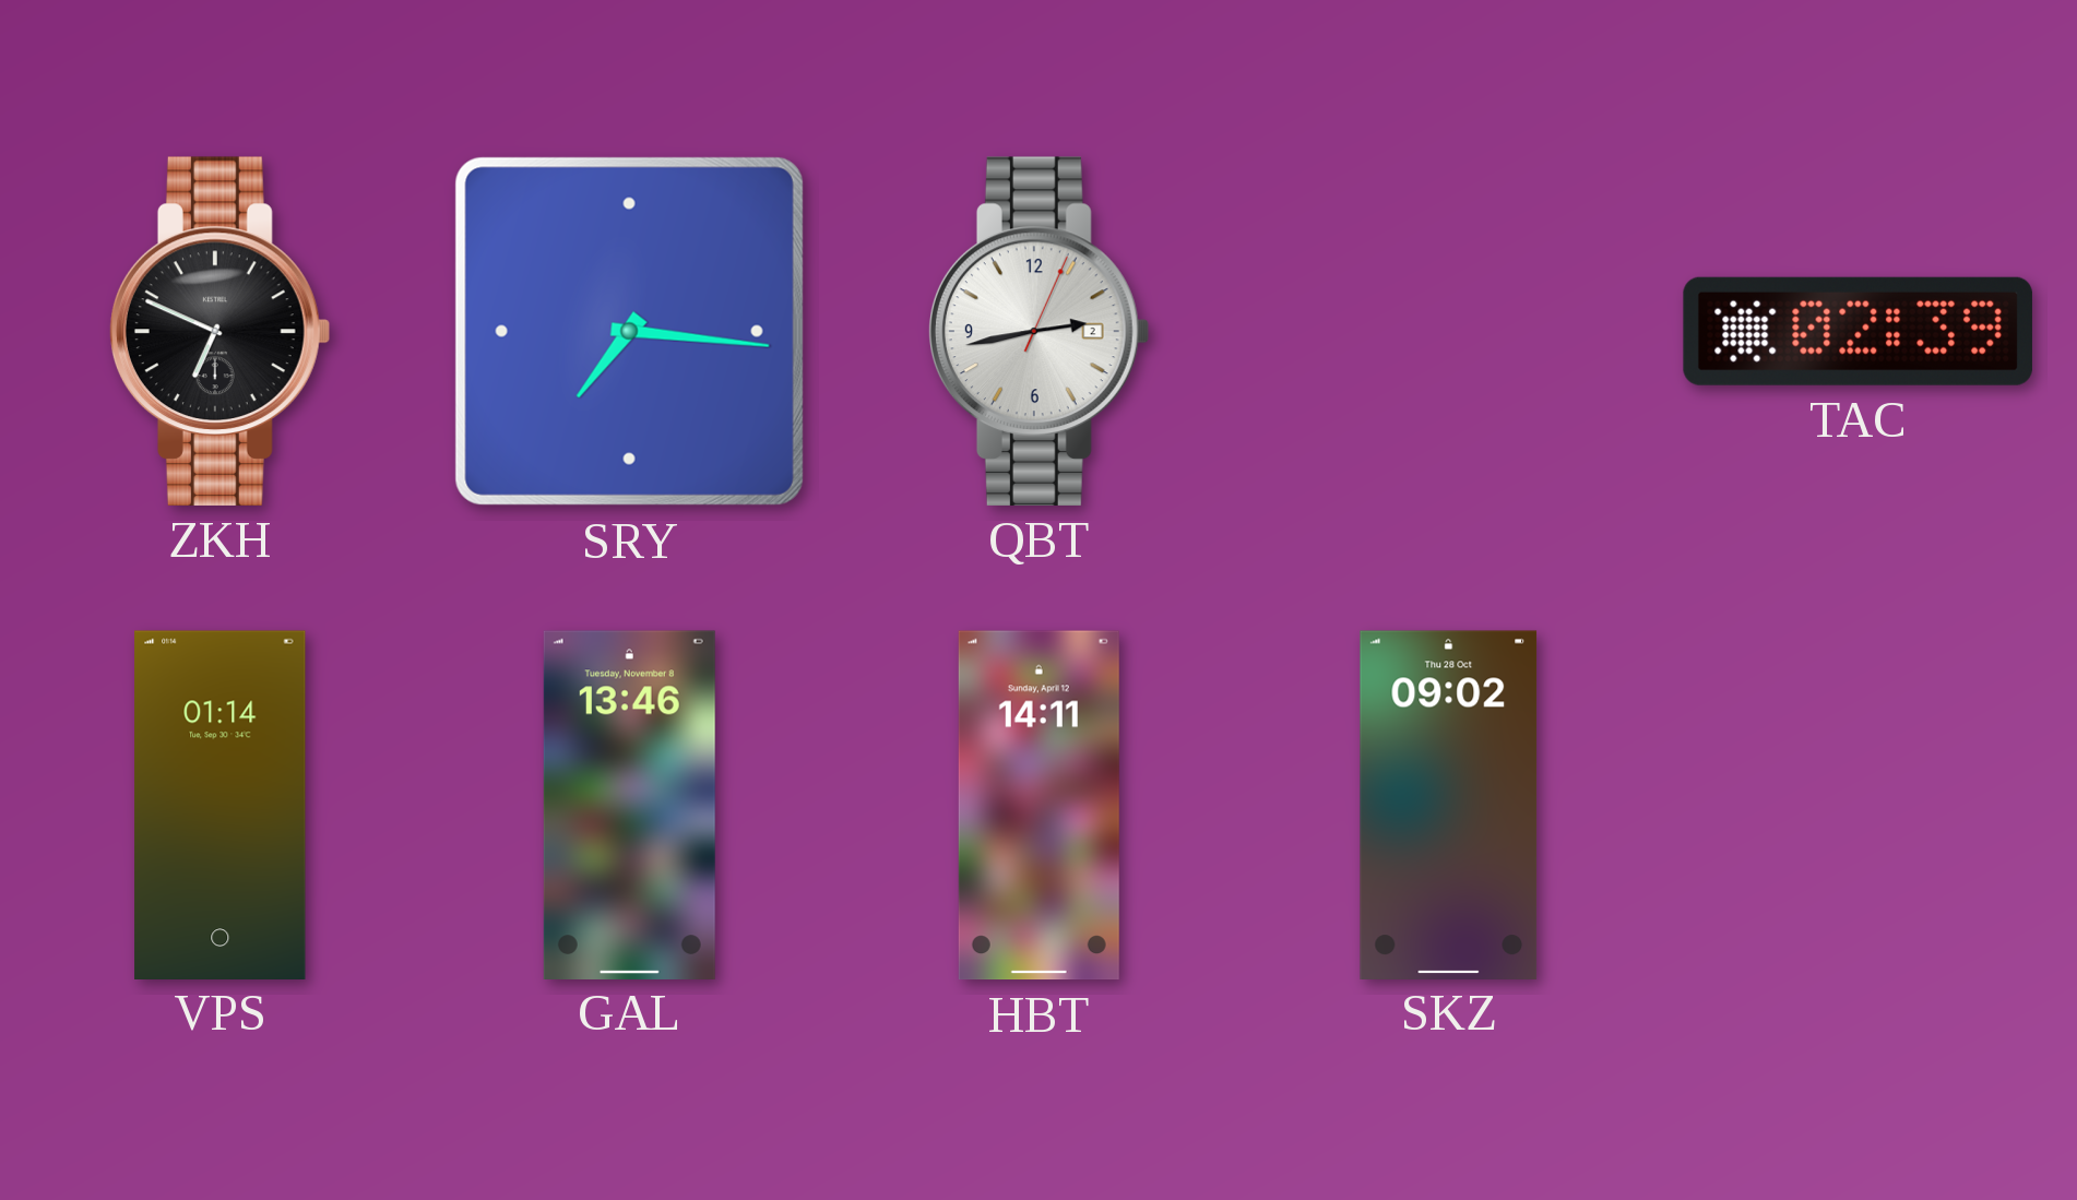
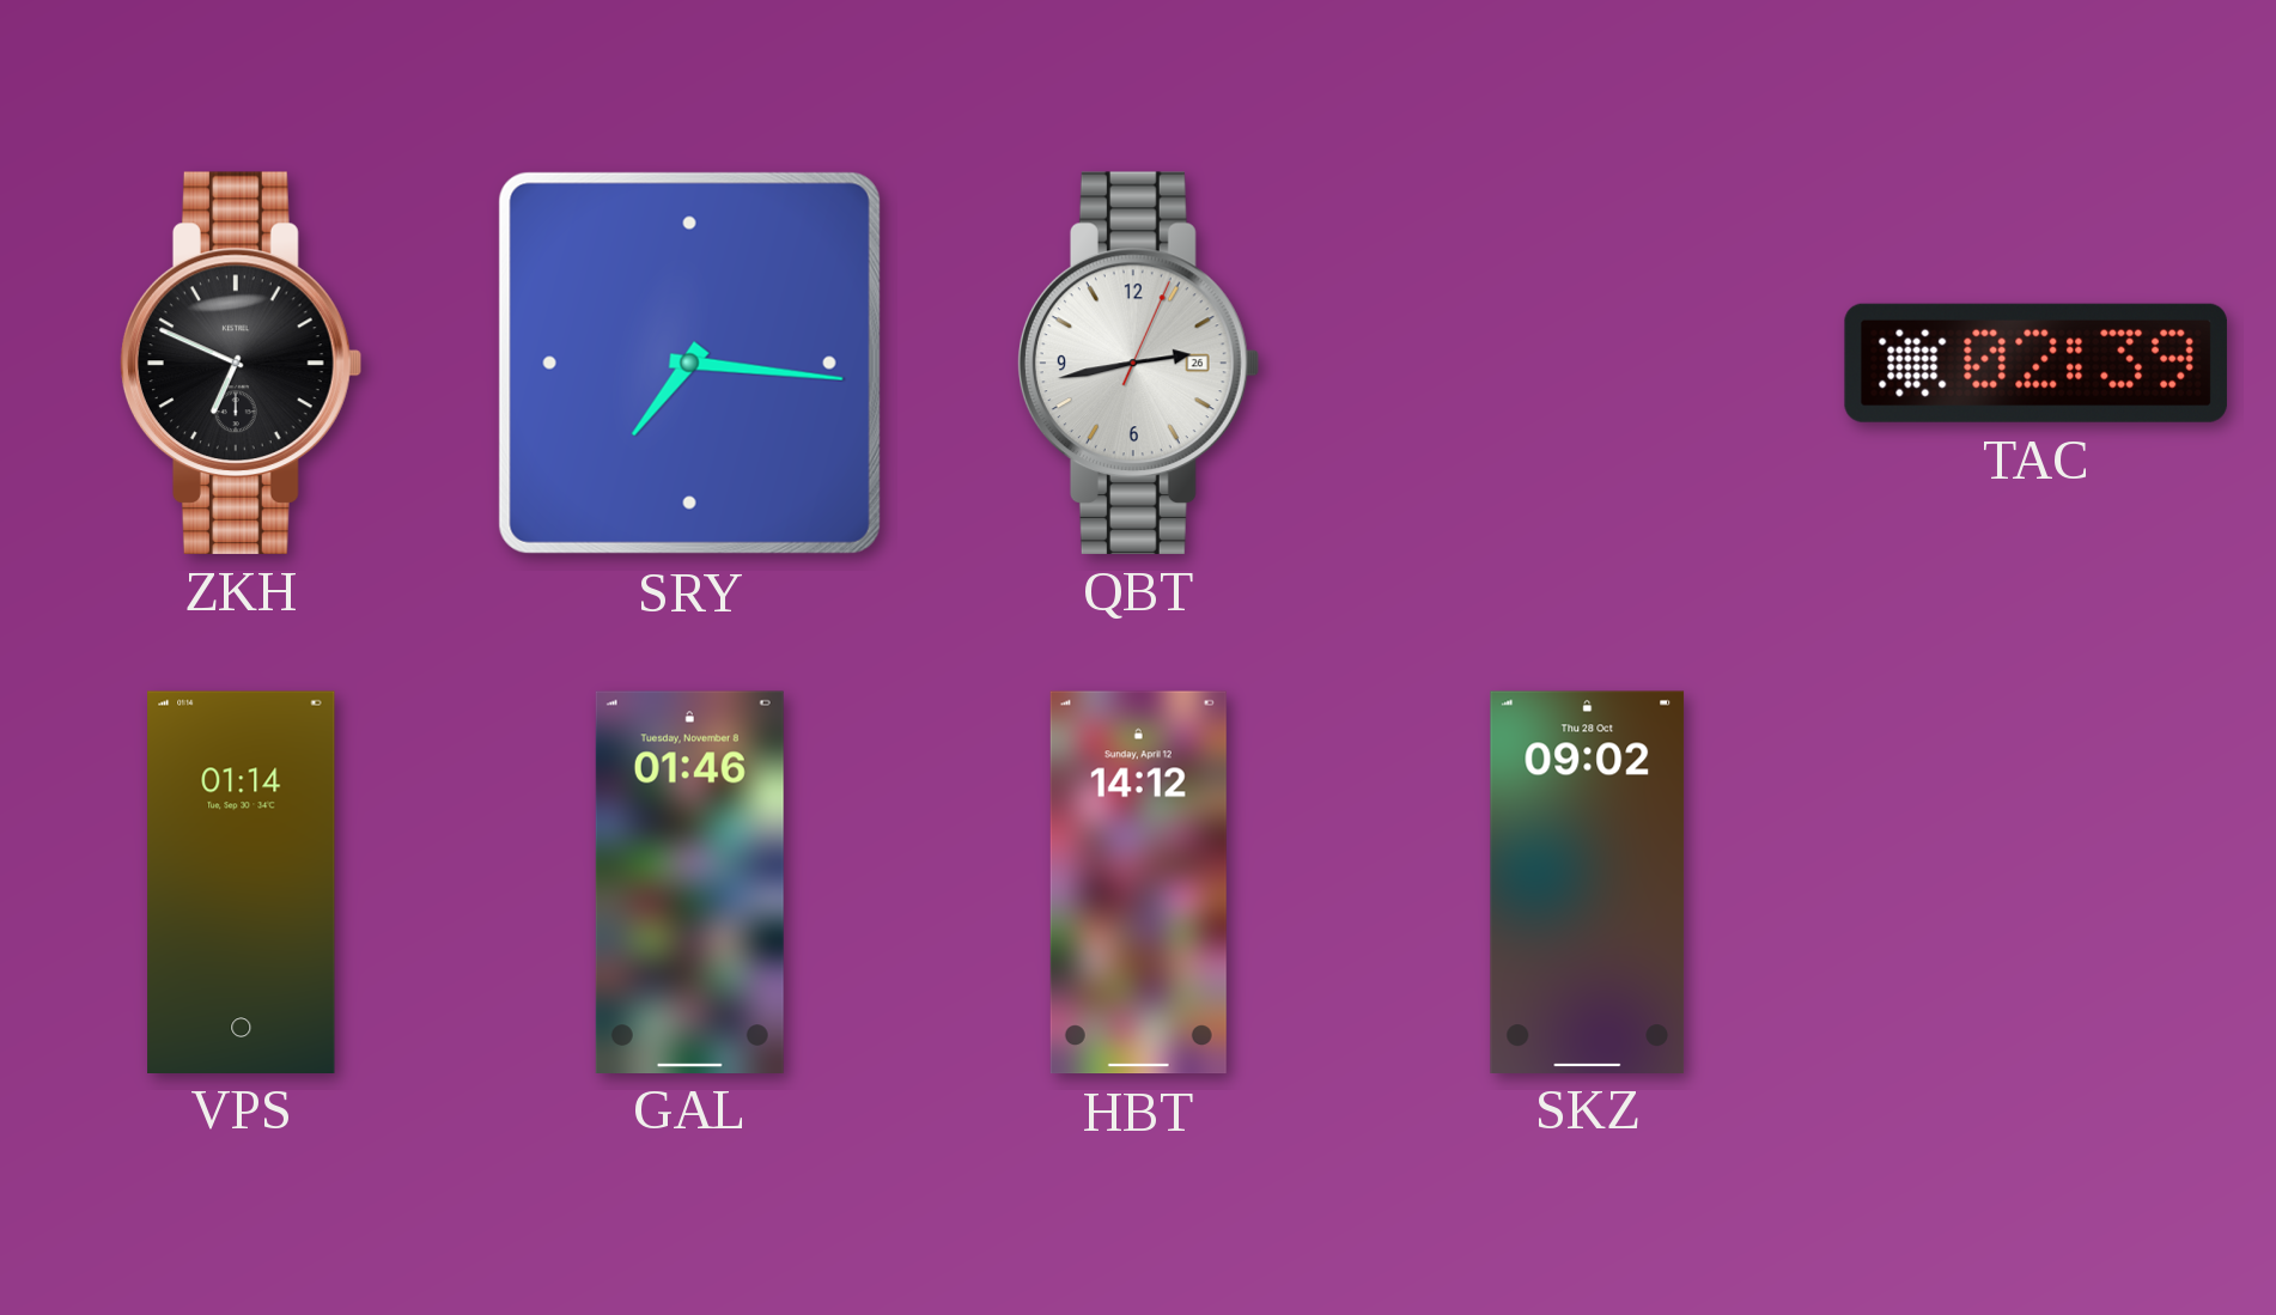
QBT date: 2 -> 26
GAL: 13:46 -> 01:46
HBT: 14:11 -> 14:12
